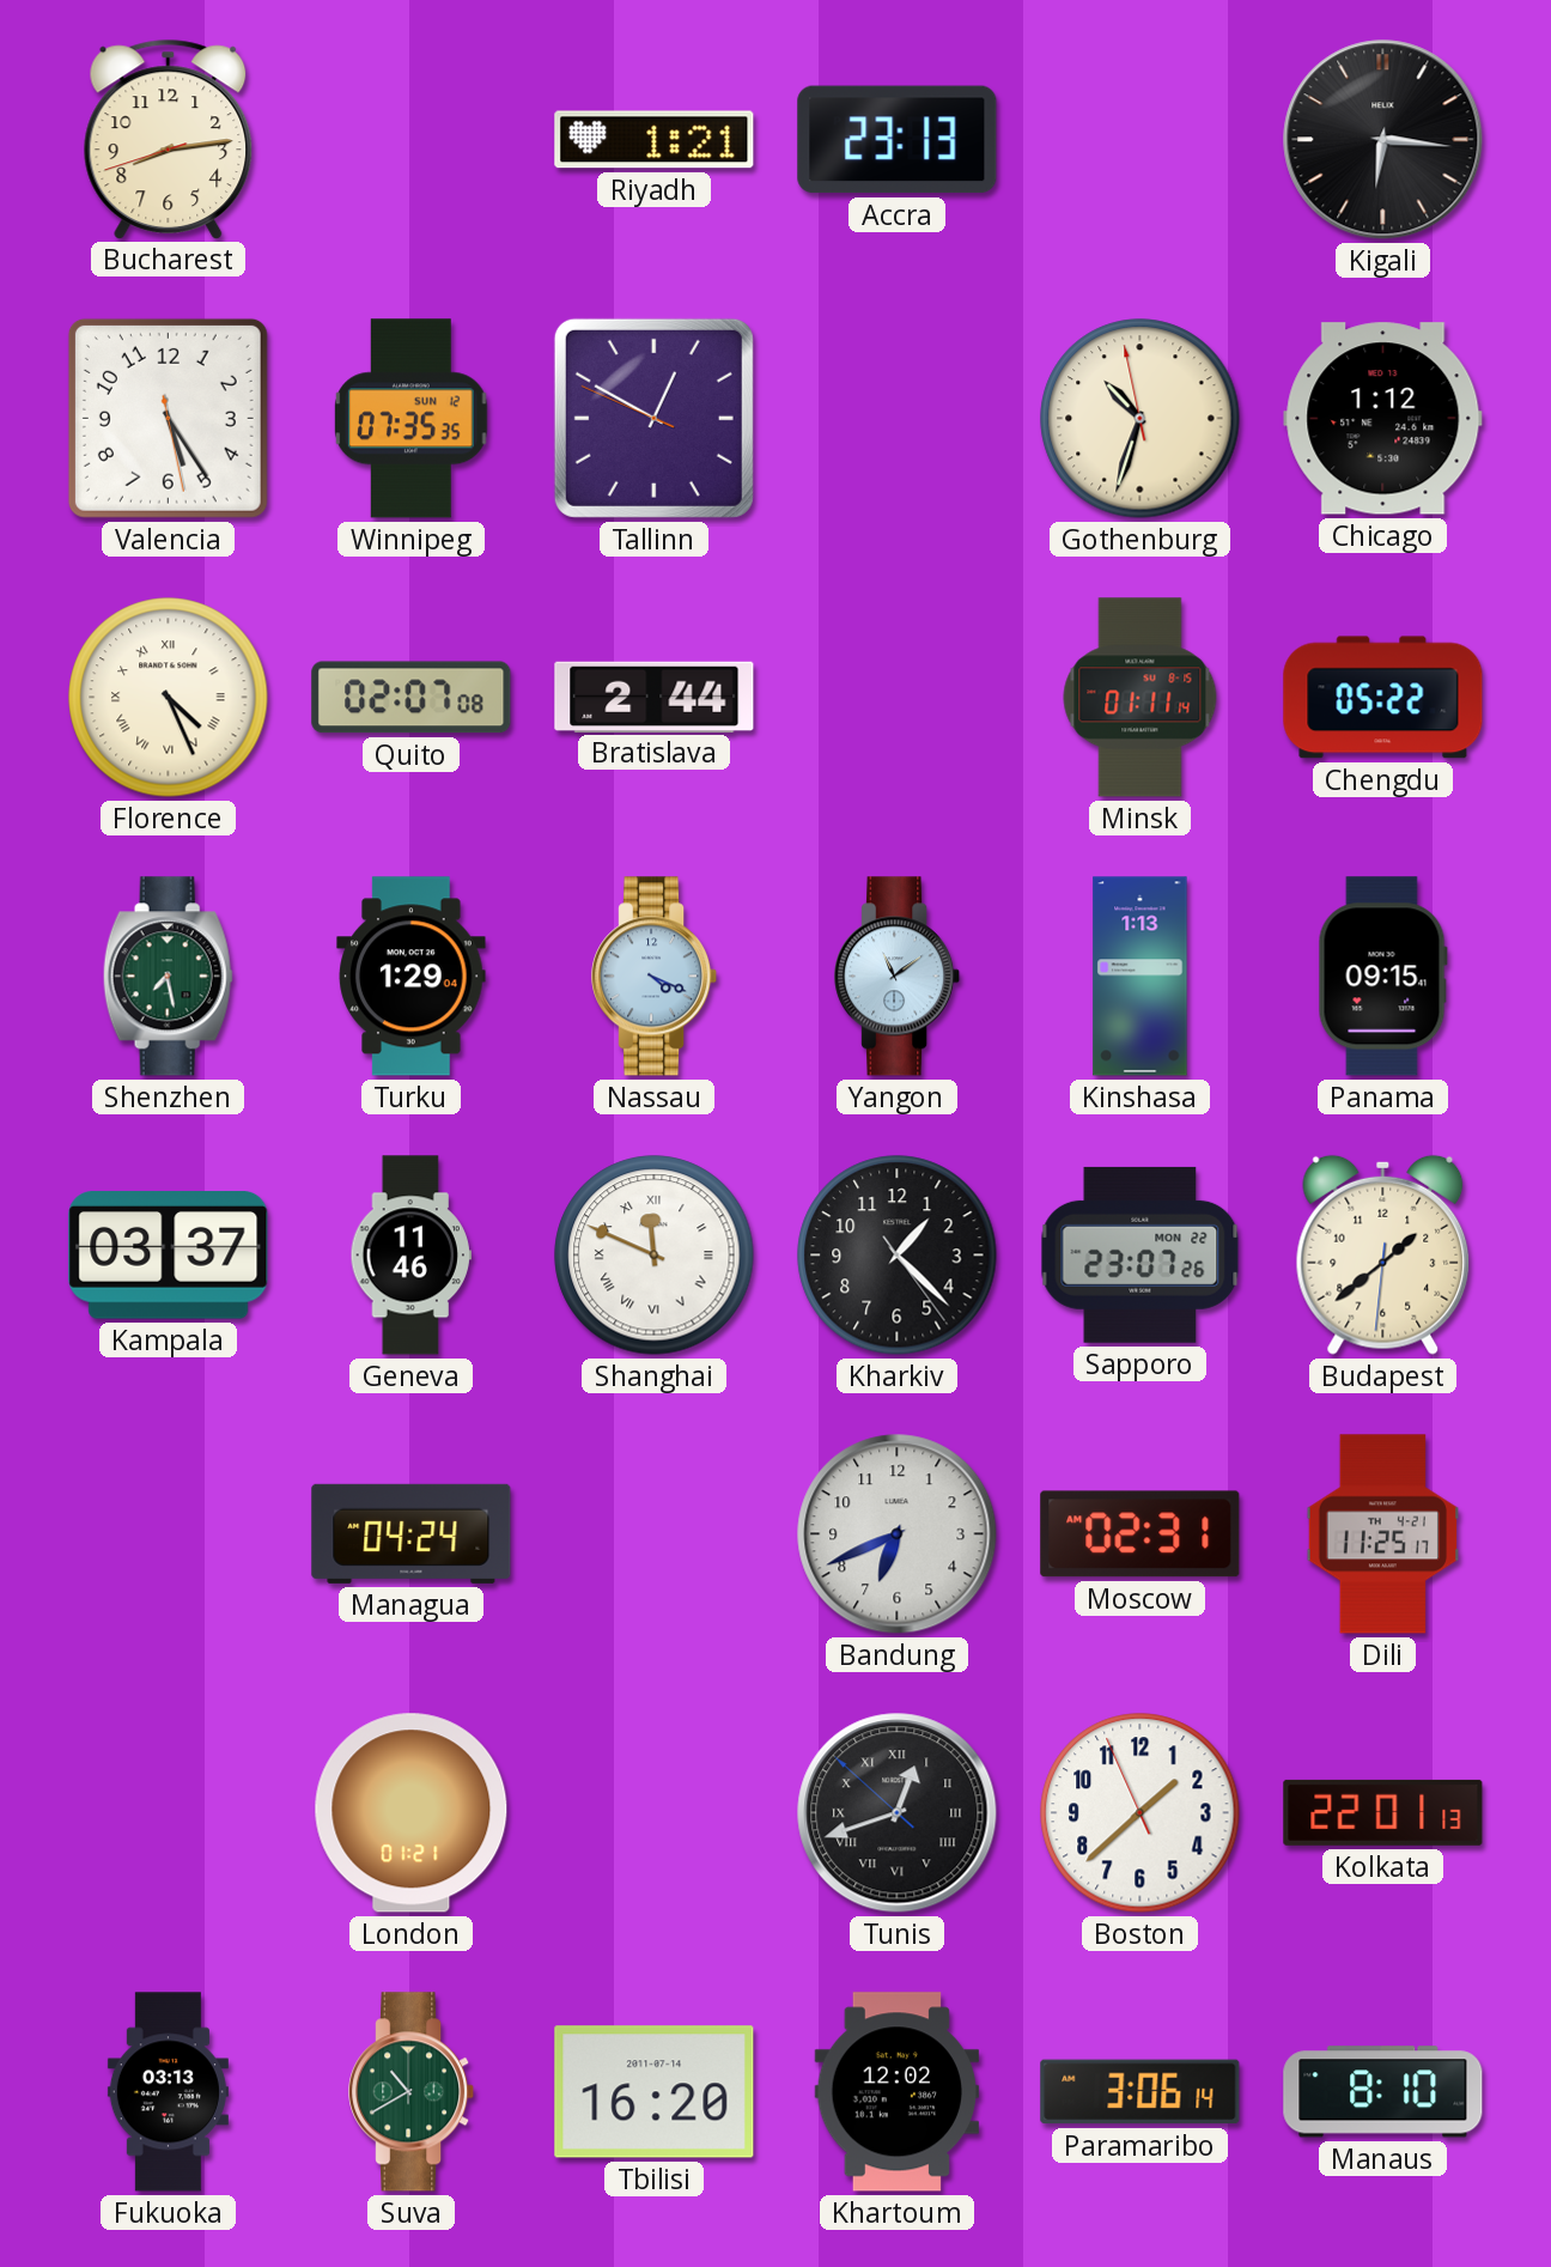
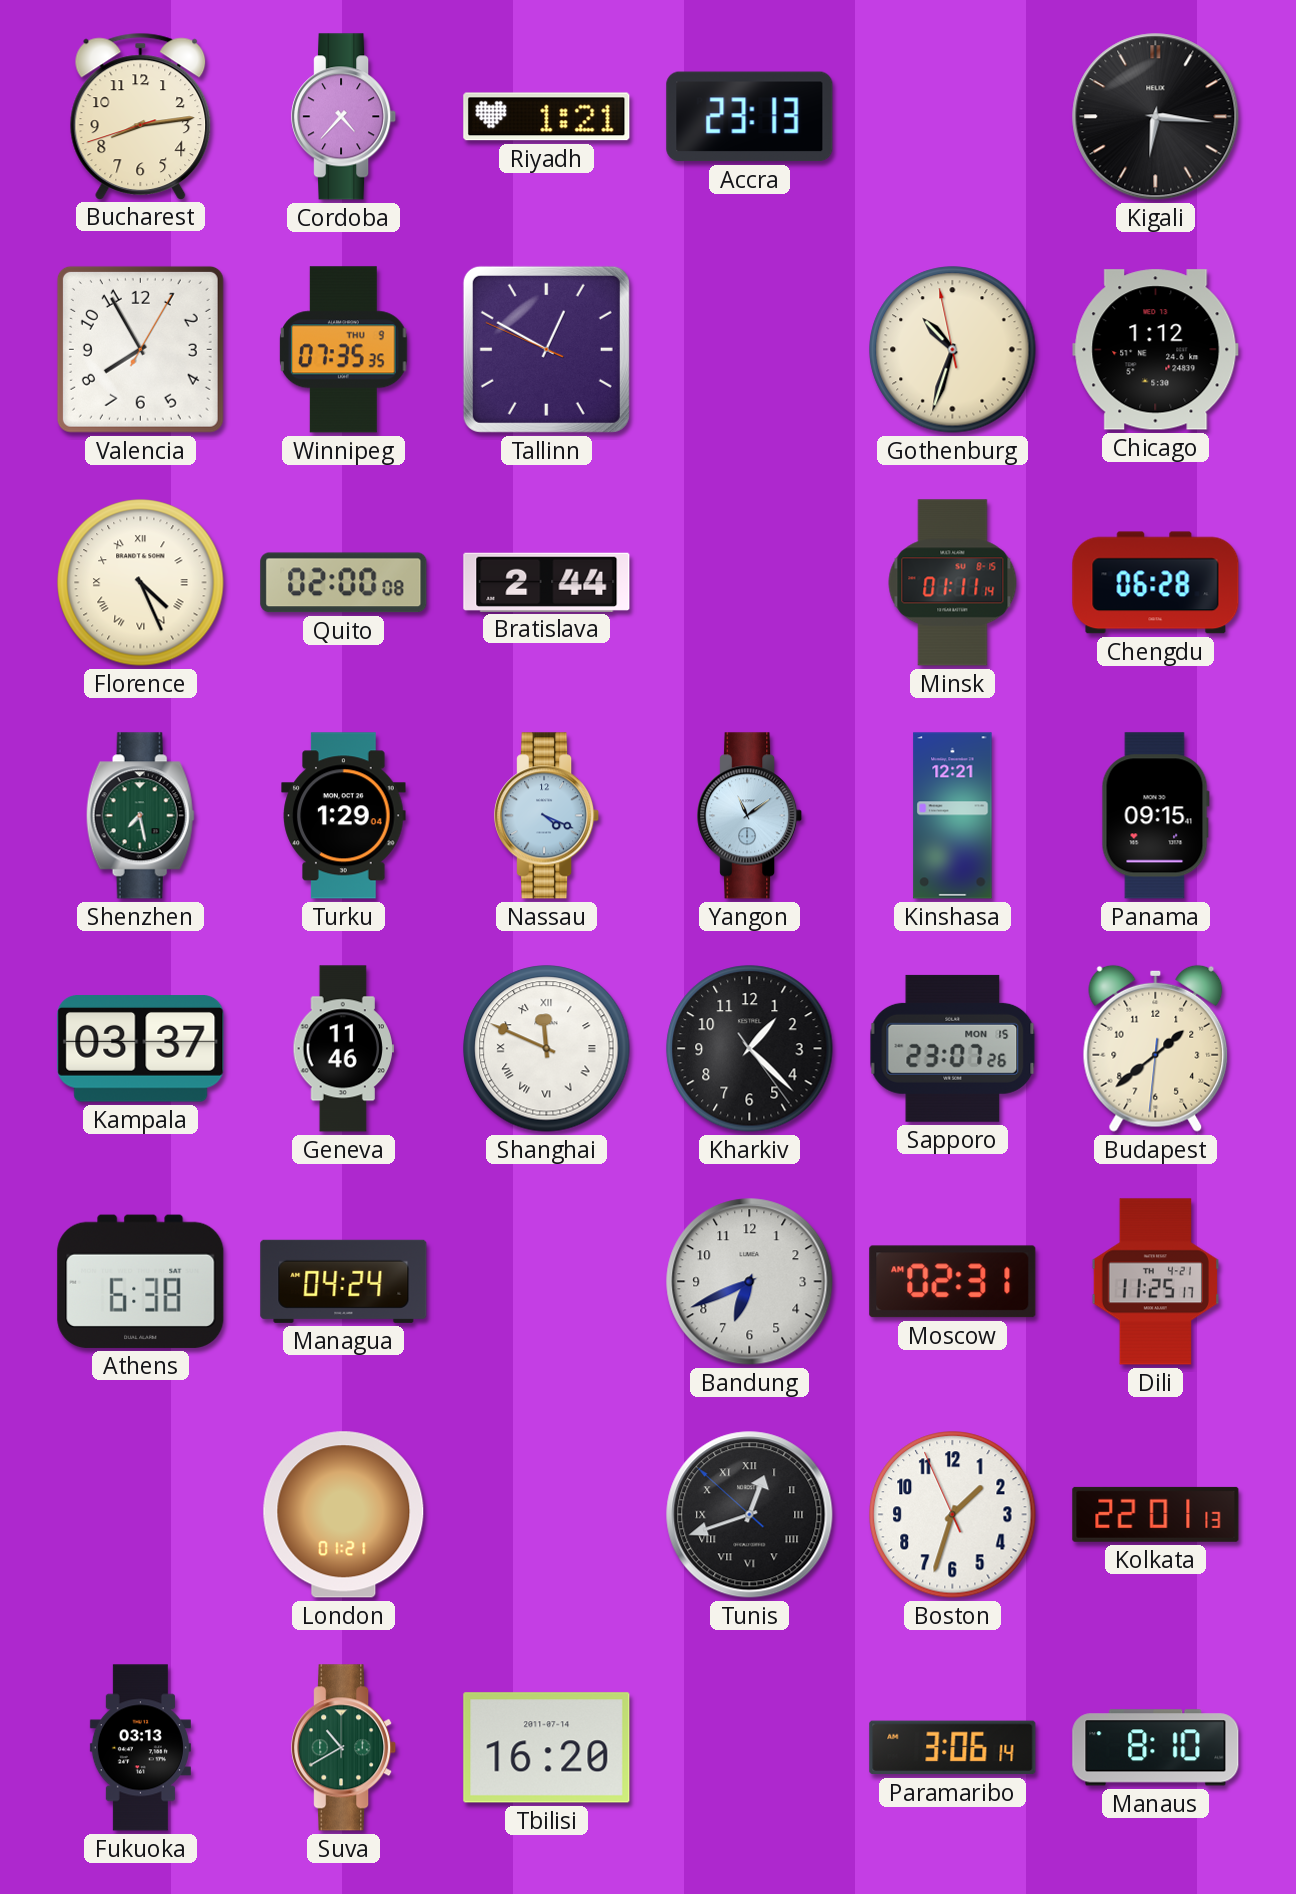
Cordoba: none -> 4:37
Valencia: 5:24 -> 7:55
Winnipeg date: SUN 12 -> THU 9
Quito: 02:07 -> 02:00
Chengdu: 05:22 -> 06:28
Kinshasa: 1:13 -> 12:21
Sapporo date: MON 22 -> MON 15
Athens: none -> 6:38
Boston: 1:37 -> 1:32
Khartoum: 12:02 -> none
